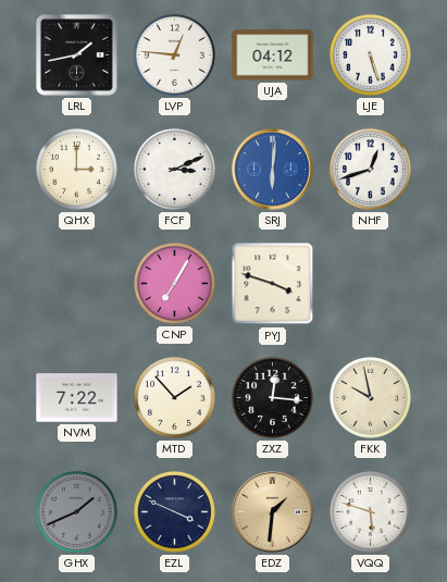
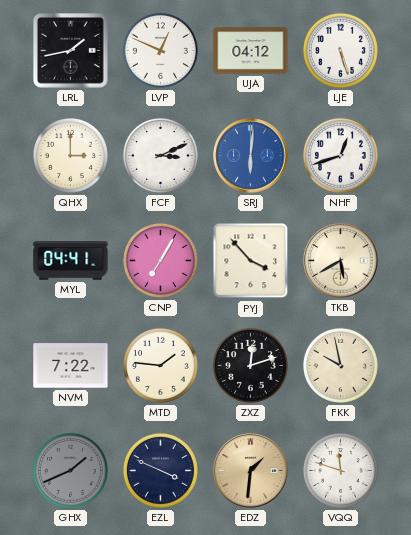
LVP: 12:46 -> 12:49
MYL: none -> 04:41
PYJ: 3:48 -> 3:53
TKB: none -> 5:40
MTD: 1:53 -> 1:46
ZXZ: 12:16 -> 12:12
VQQ: 5:48 -> 11:48
